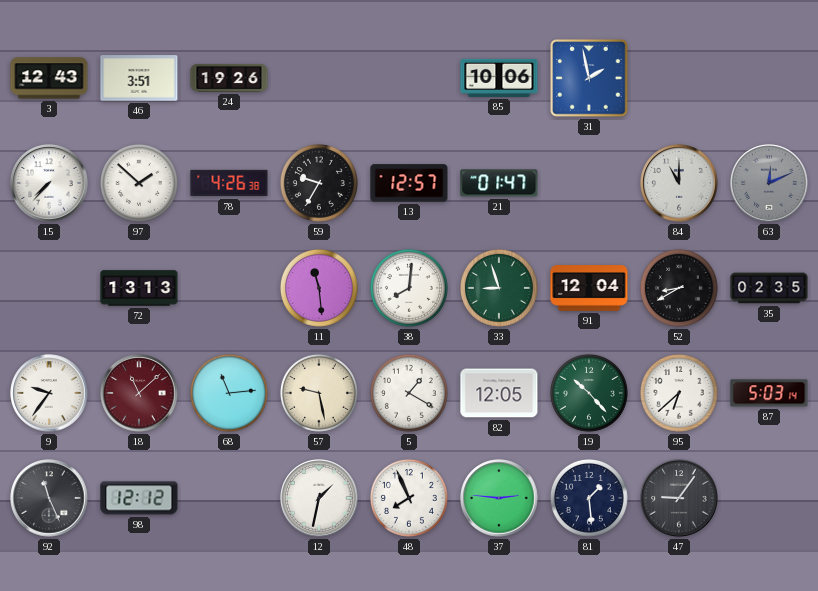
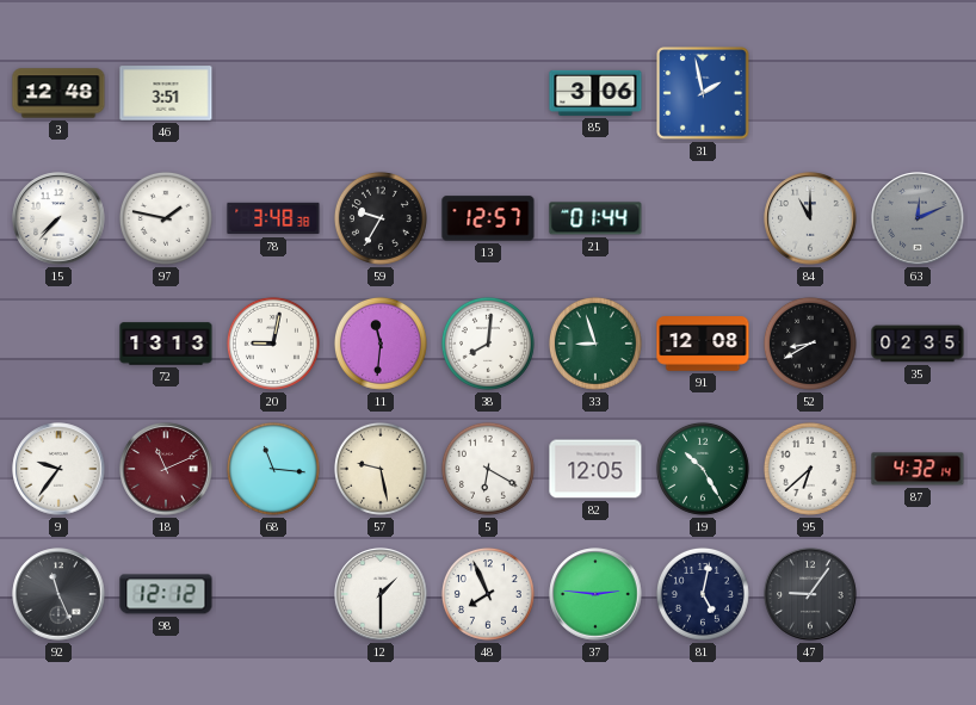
3: 12:43 -> 12:48
24: 19:26 -> none
85: 10:06 -> 3:06
97: 1:52 -> 1:47
78: 4:26 -> 3:48
21: 01:47 -> 01:44
20: none -> 9:02
11: 11:29 -> 11:31
91: 12:04 -> 12:08
18: 11:08 -> 11:11
68: 11:14 -> 11:16
5: 1:20 -> 6:20
19: 10:23 -> 10:25
87: 5:03 -> 4:32
12: 1:32 -> 1:30
81: 1:29 -> 5:02
